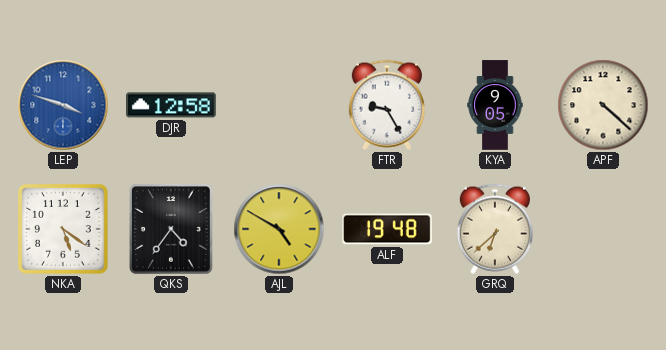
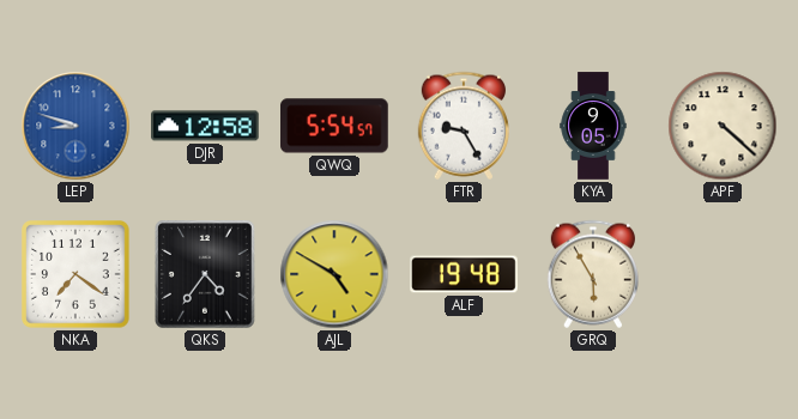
LEP: 3:48 -> 8:48
QWQ: none -> 5:54
NKA: 5:21 -> 7:21
GRQ: 6:38 -> 5:55
